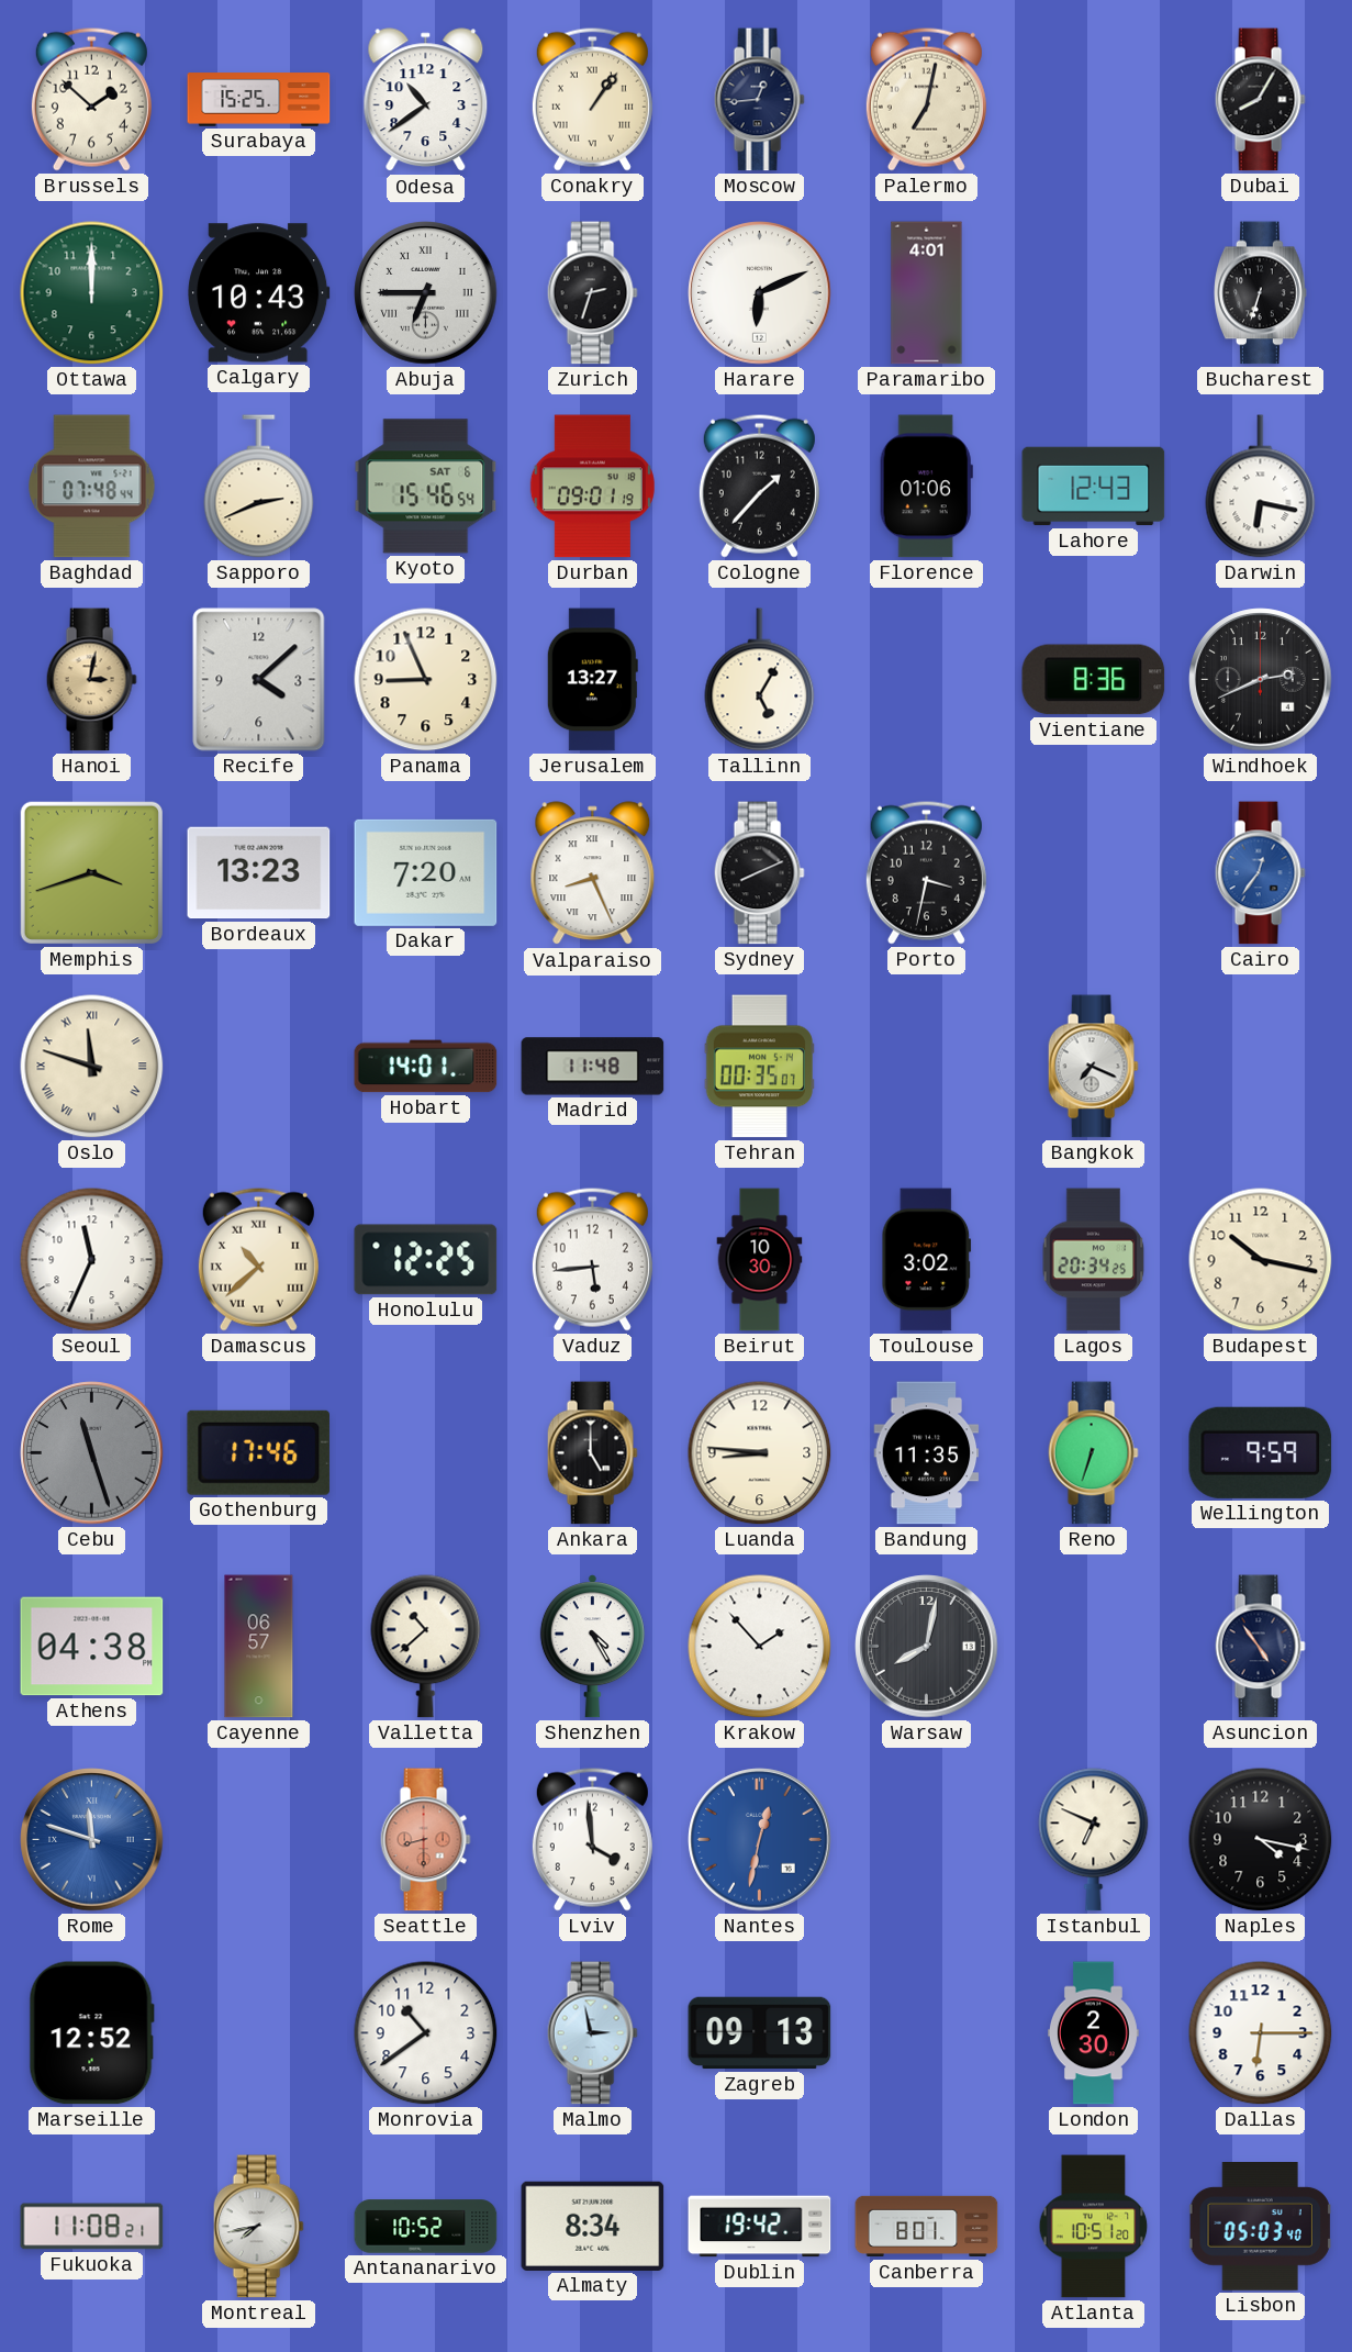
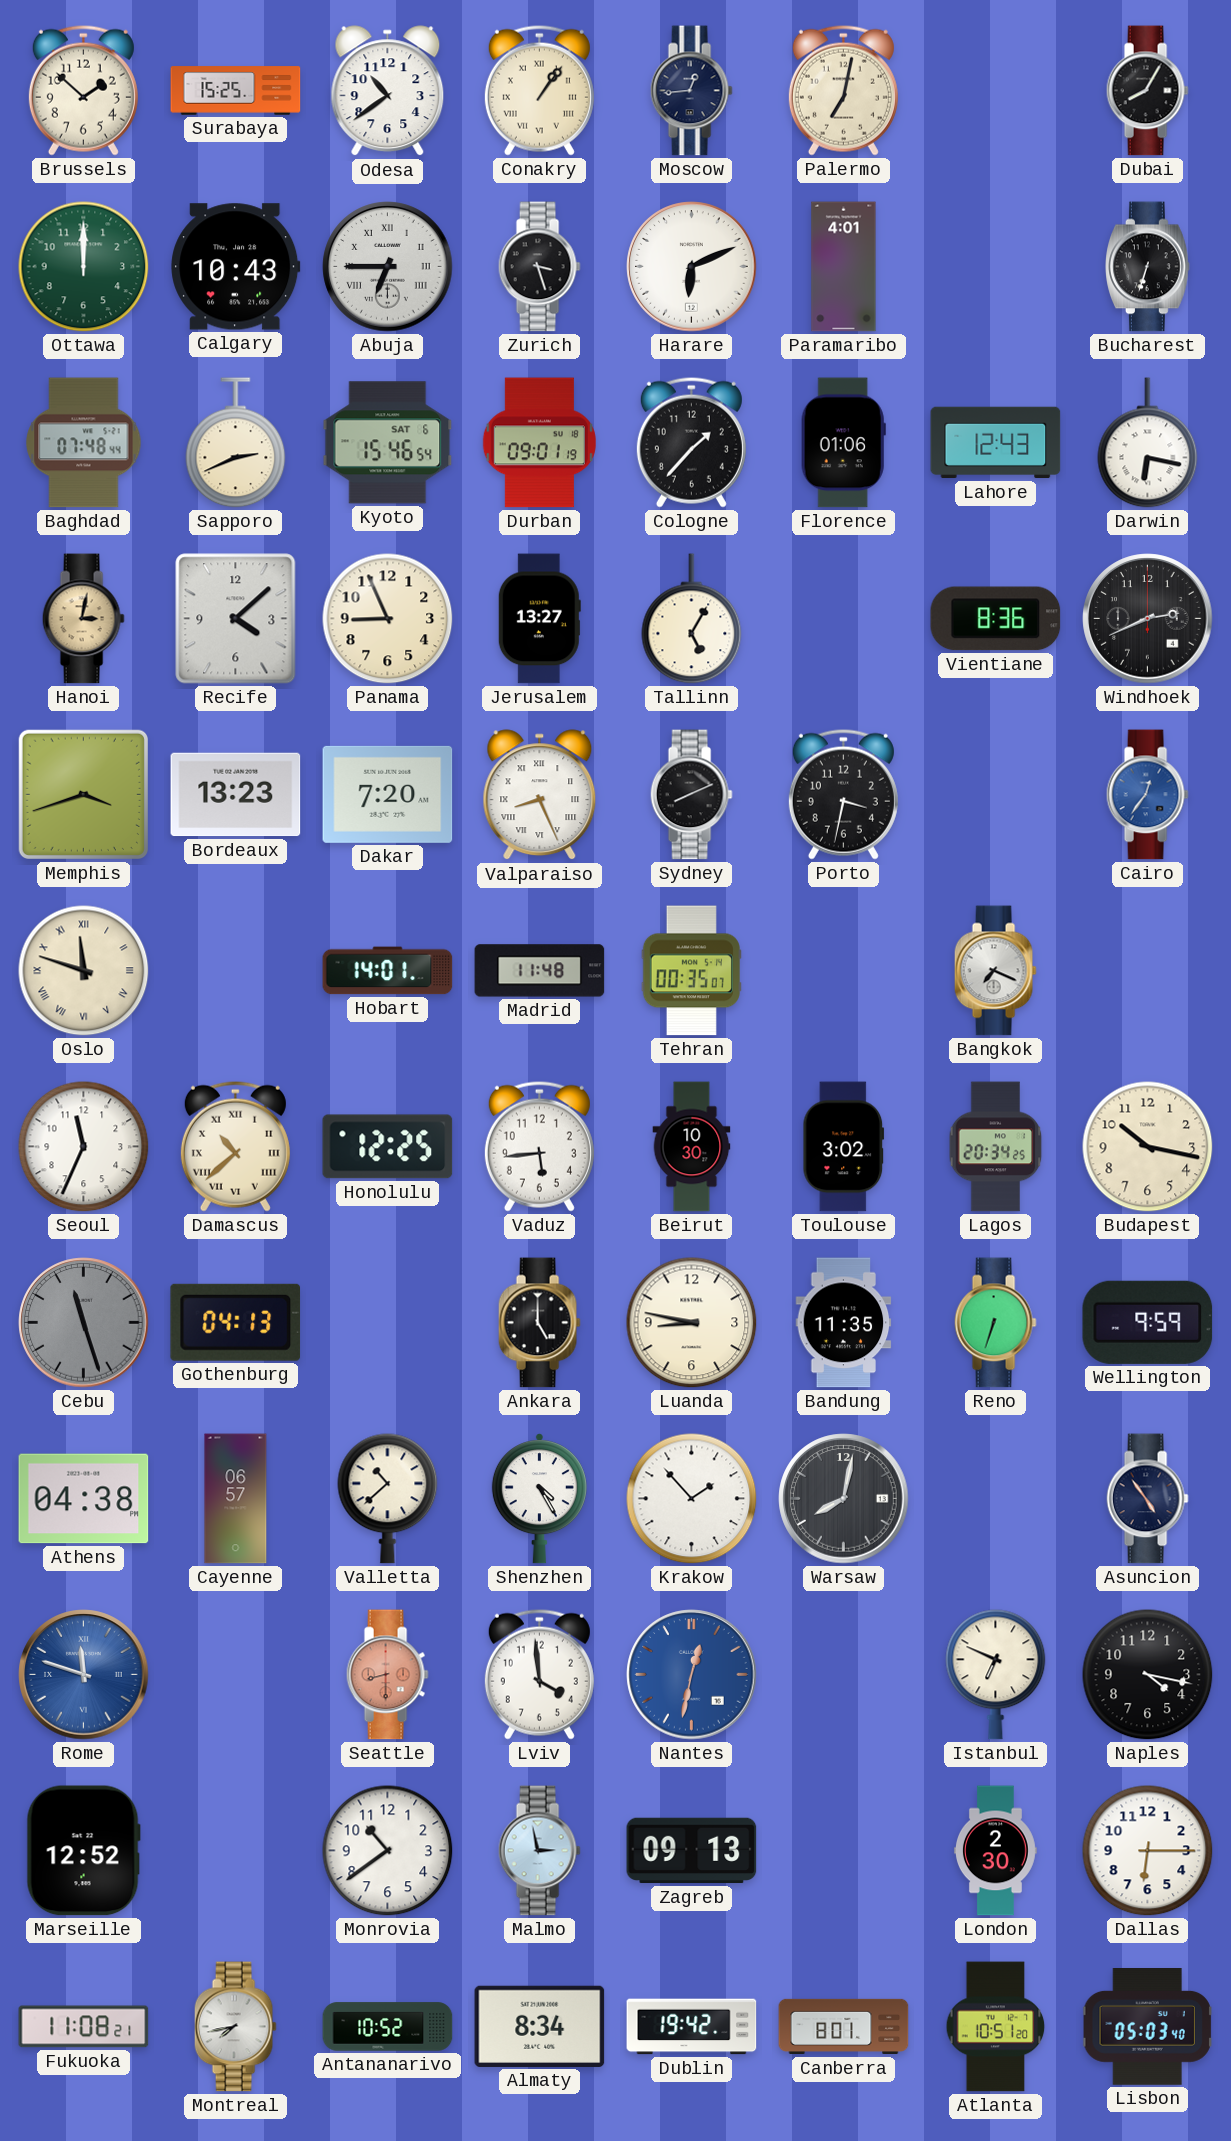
Zurich: 2:33 -> 3:27
Gothenburg: 17:46 -> 04:13
Luanda: 8:46 -> 8:47
